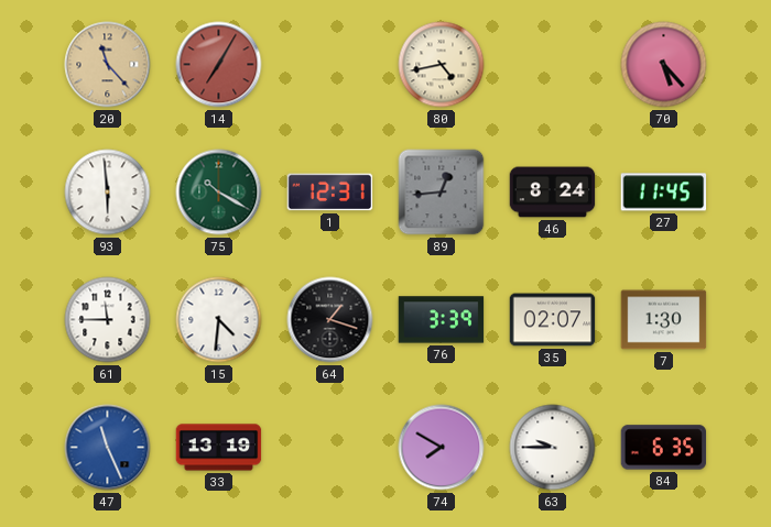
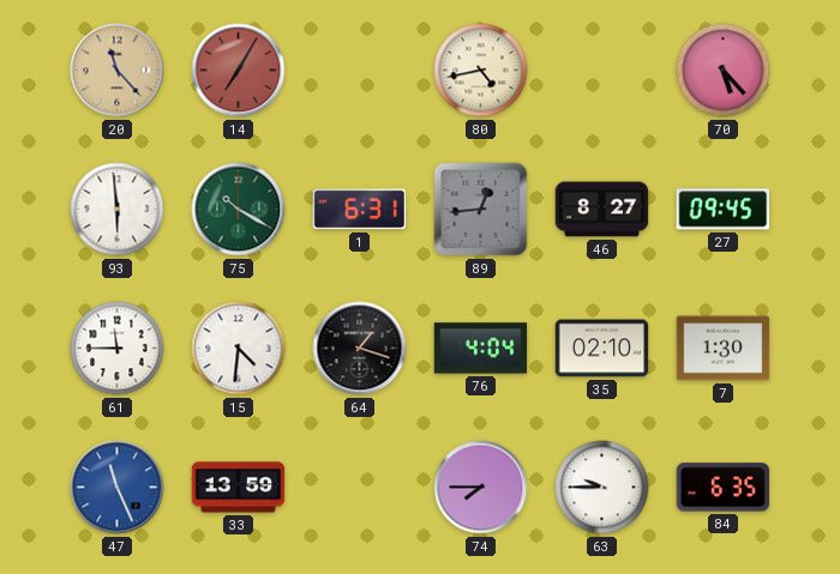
1: 12:31 -> 6:31
46: 8:24 -> 8:27
27: 11:45 -> 09:45
76: 3:39 -> 4:04
35: 02:07 -> 02:10
33: 13:19 -> 13:59
74: 7:50 -> 7:45
